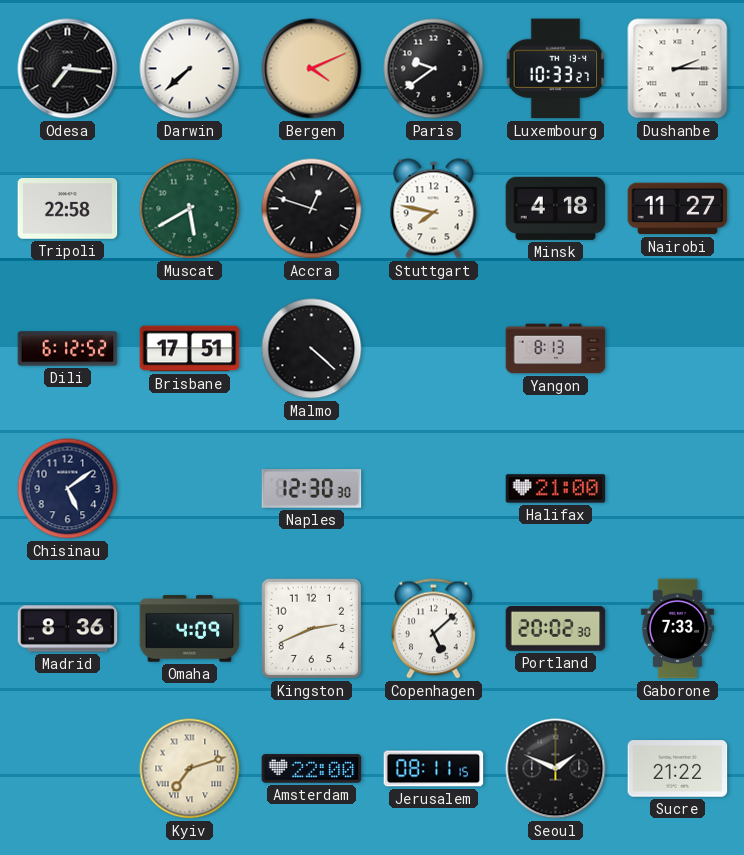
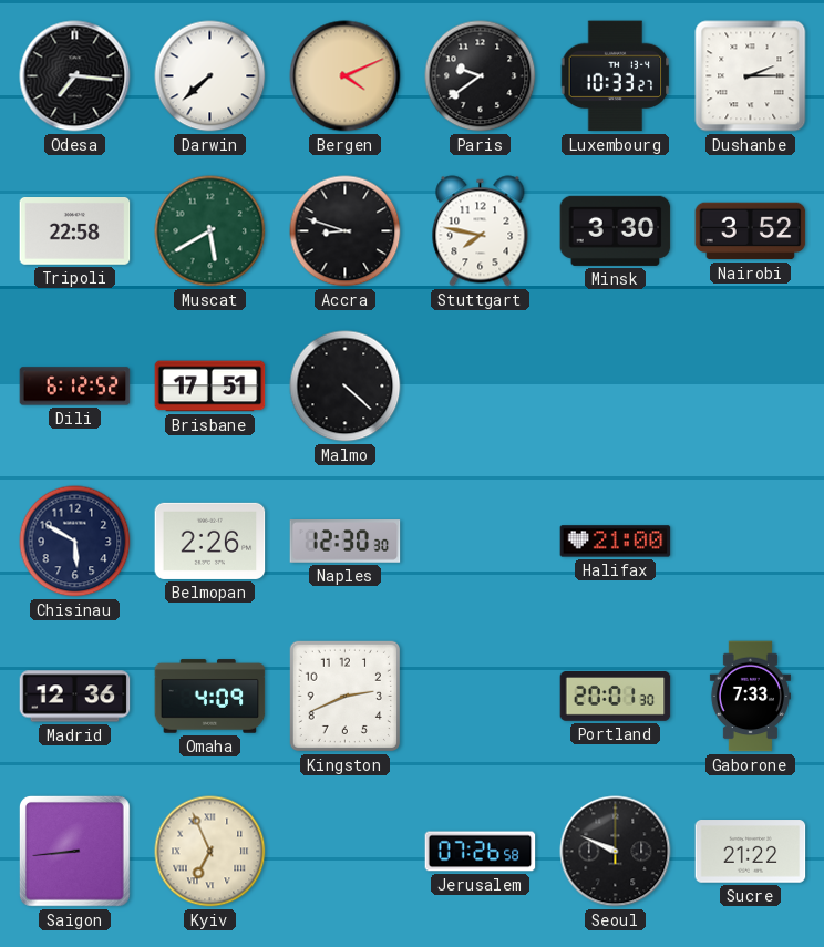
Accra: 12:48 -> 8:48
Minsk: 4:18 -> 3:30
Nairobi: 11:27 -> 3:52
Yangon: 8:13 -> none
Chisinau: 5:09 -> 5:50
Belmopan: none -> 2:26
Madrid: 8:36 -> 12:36
Copenhagen: 5:08 -> none
Portland: 20:02 -> 20:01
Saigon: none -> 8:44
Kyiv: 7:12 -> 6:56
Amsterdam: 22:00 -> none
Jerusalem: 08:11 -> 07:26
Seoul: 1:49 -> 9:49
